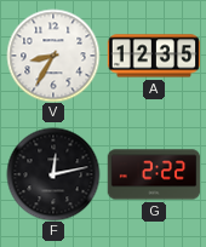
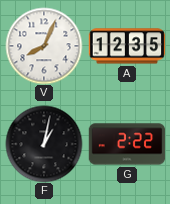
V: 8:35 -> 8:04
F: 12:13 -> 1:02
